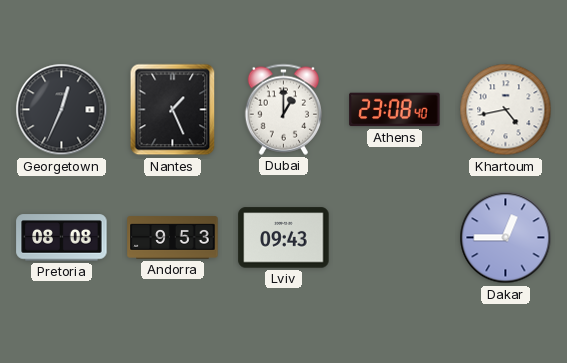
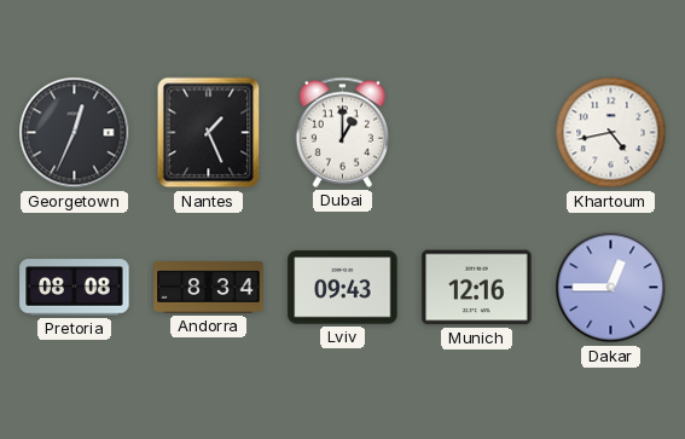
Athens: 23:08 -> none
Andorra: 9:53 -> 8:34
Munich: none -> 12:16
